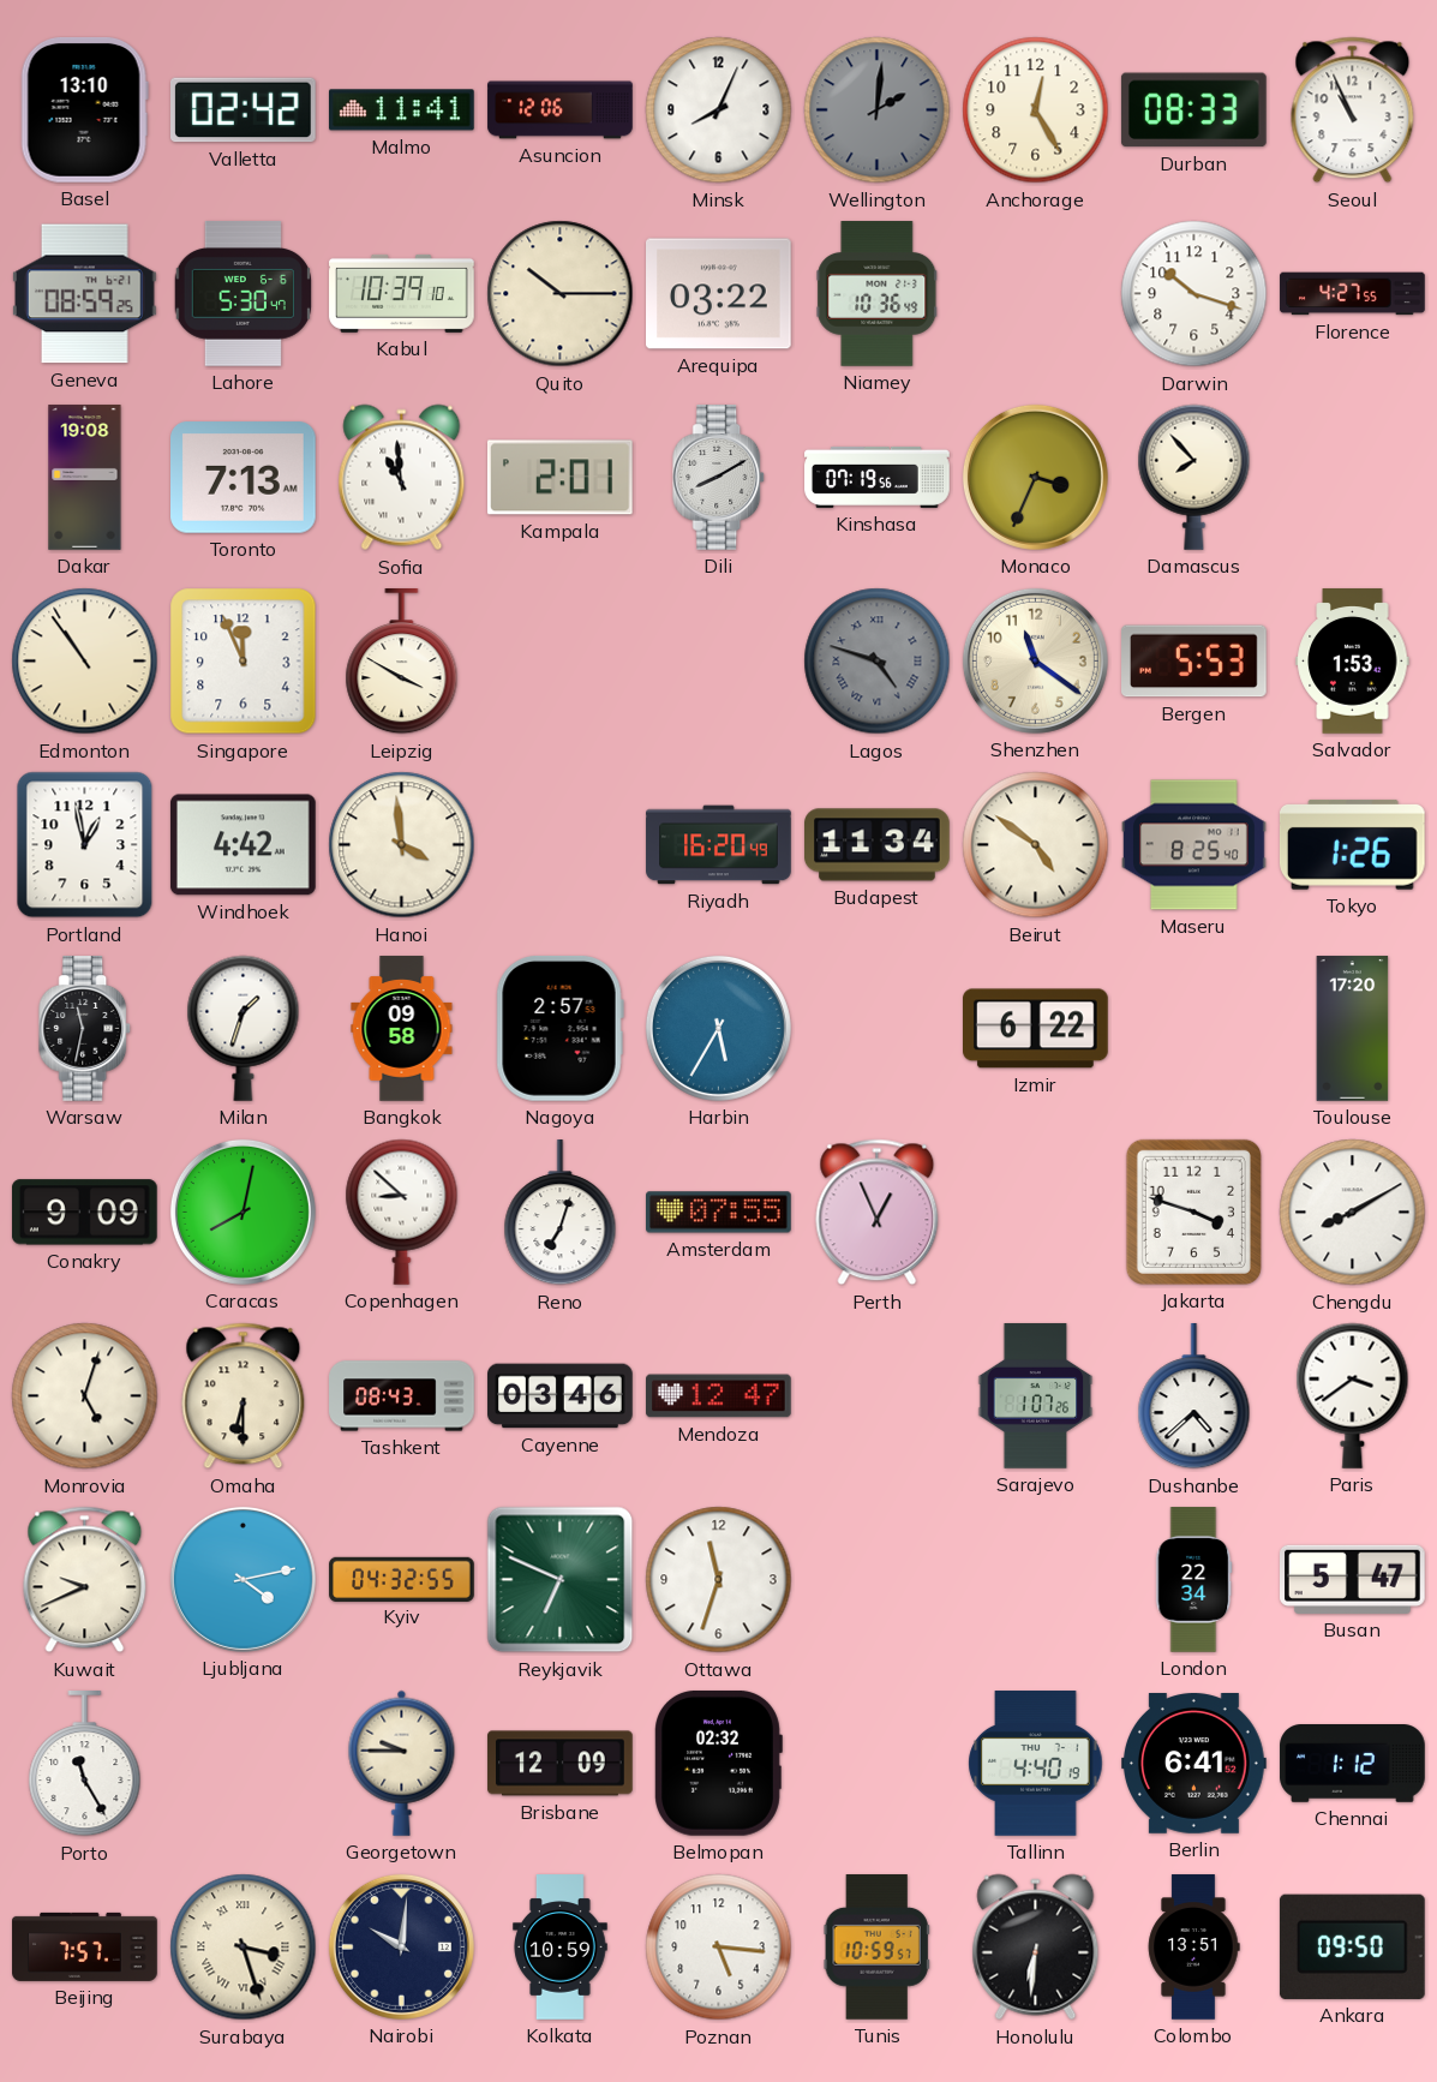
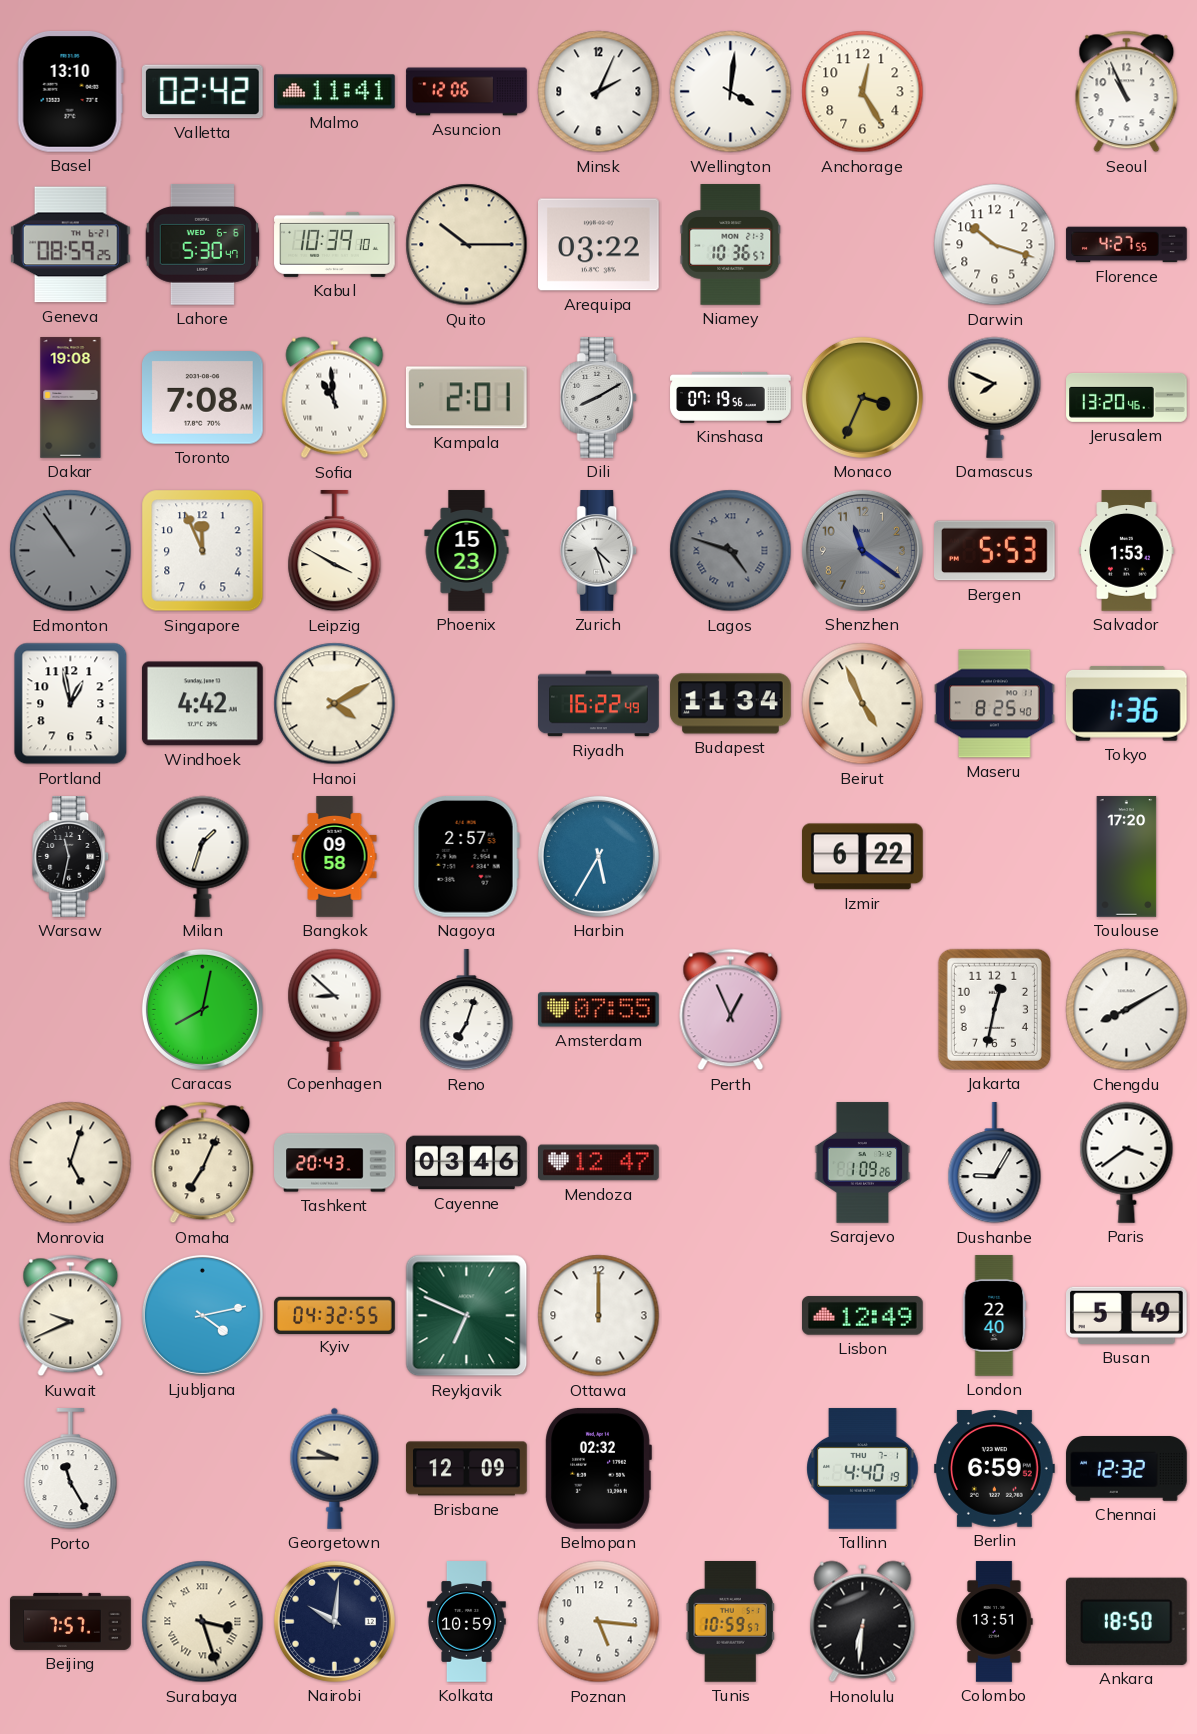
Minsk: 8:04 -> 2:04
Wellington: 2:01 -> 4:01
Wellington dial: grey -> white
Durban: 08:33 -> none
Niamey: 10:36:49 -> 10:36:57
Toronto: 7:13 -> 7:08
Damascus: 7:53 -> 7:49
Jerusalem: none -> 13:20
Edmonton dial: cream -> grey
Phoenix: none -> 15:23
Zurich: none -> 4:27
Shenzhen dial: cream -> grey
Hanoi: 3:59 -> 4:10
Riyadh: 16:20 -> 16:22
Beirut: 4:51 -> 4:56
Tokyo: 1:26 -> 1:36
Conakry: 9:09 -> none
Jakarta: 3:48 -> 12:32
Omaha: 6:30 -> 7:04
Tashkent: 08:43 -> 20:43
Sarajevo: 1:07 -> 1:09
Dushanbe: 4:38 -> 9:05
Ottawa: 11:33 -> 12:00
Lisbon: none -> 12:49
London: 22:34 -> 22:40
Busan: 5:47 -> 5:49
Berlin: 6:41 -> 6:59
Chennai: 1:12 -> 12:32
Ankara: 09:50 -> 18:50
